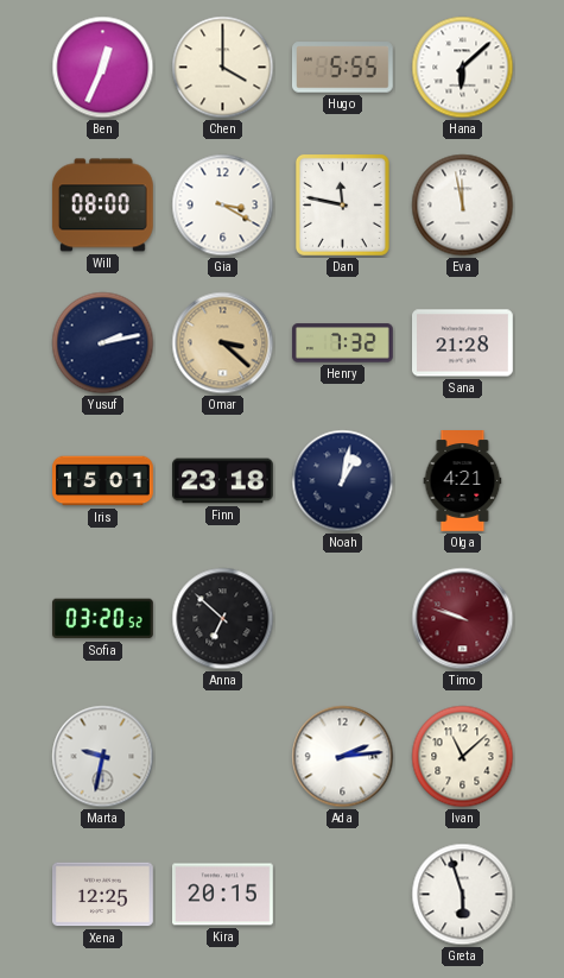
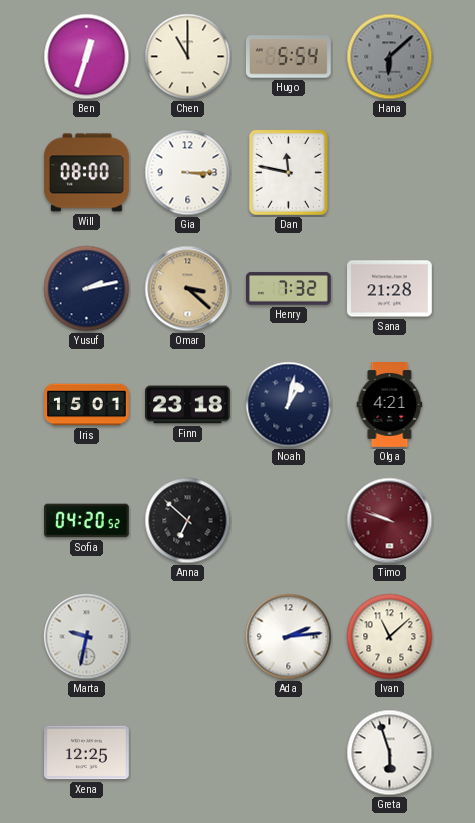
Ben: 12:34 -> 12:33
Chen: 4:00 -> 11:00
Hugo: 5:55 -> 5:54
Hana dial: white -> grey
Gia: 3:20 -> 3:15
Eva: 11:58 -> none
Sofia: 03:20 -> 04:20
Kira: 20:15 -> none
